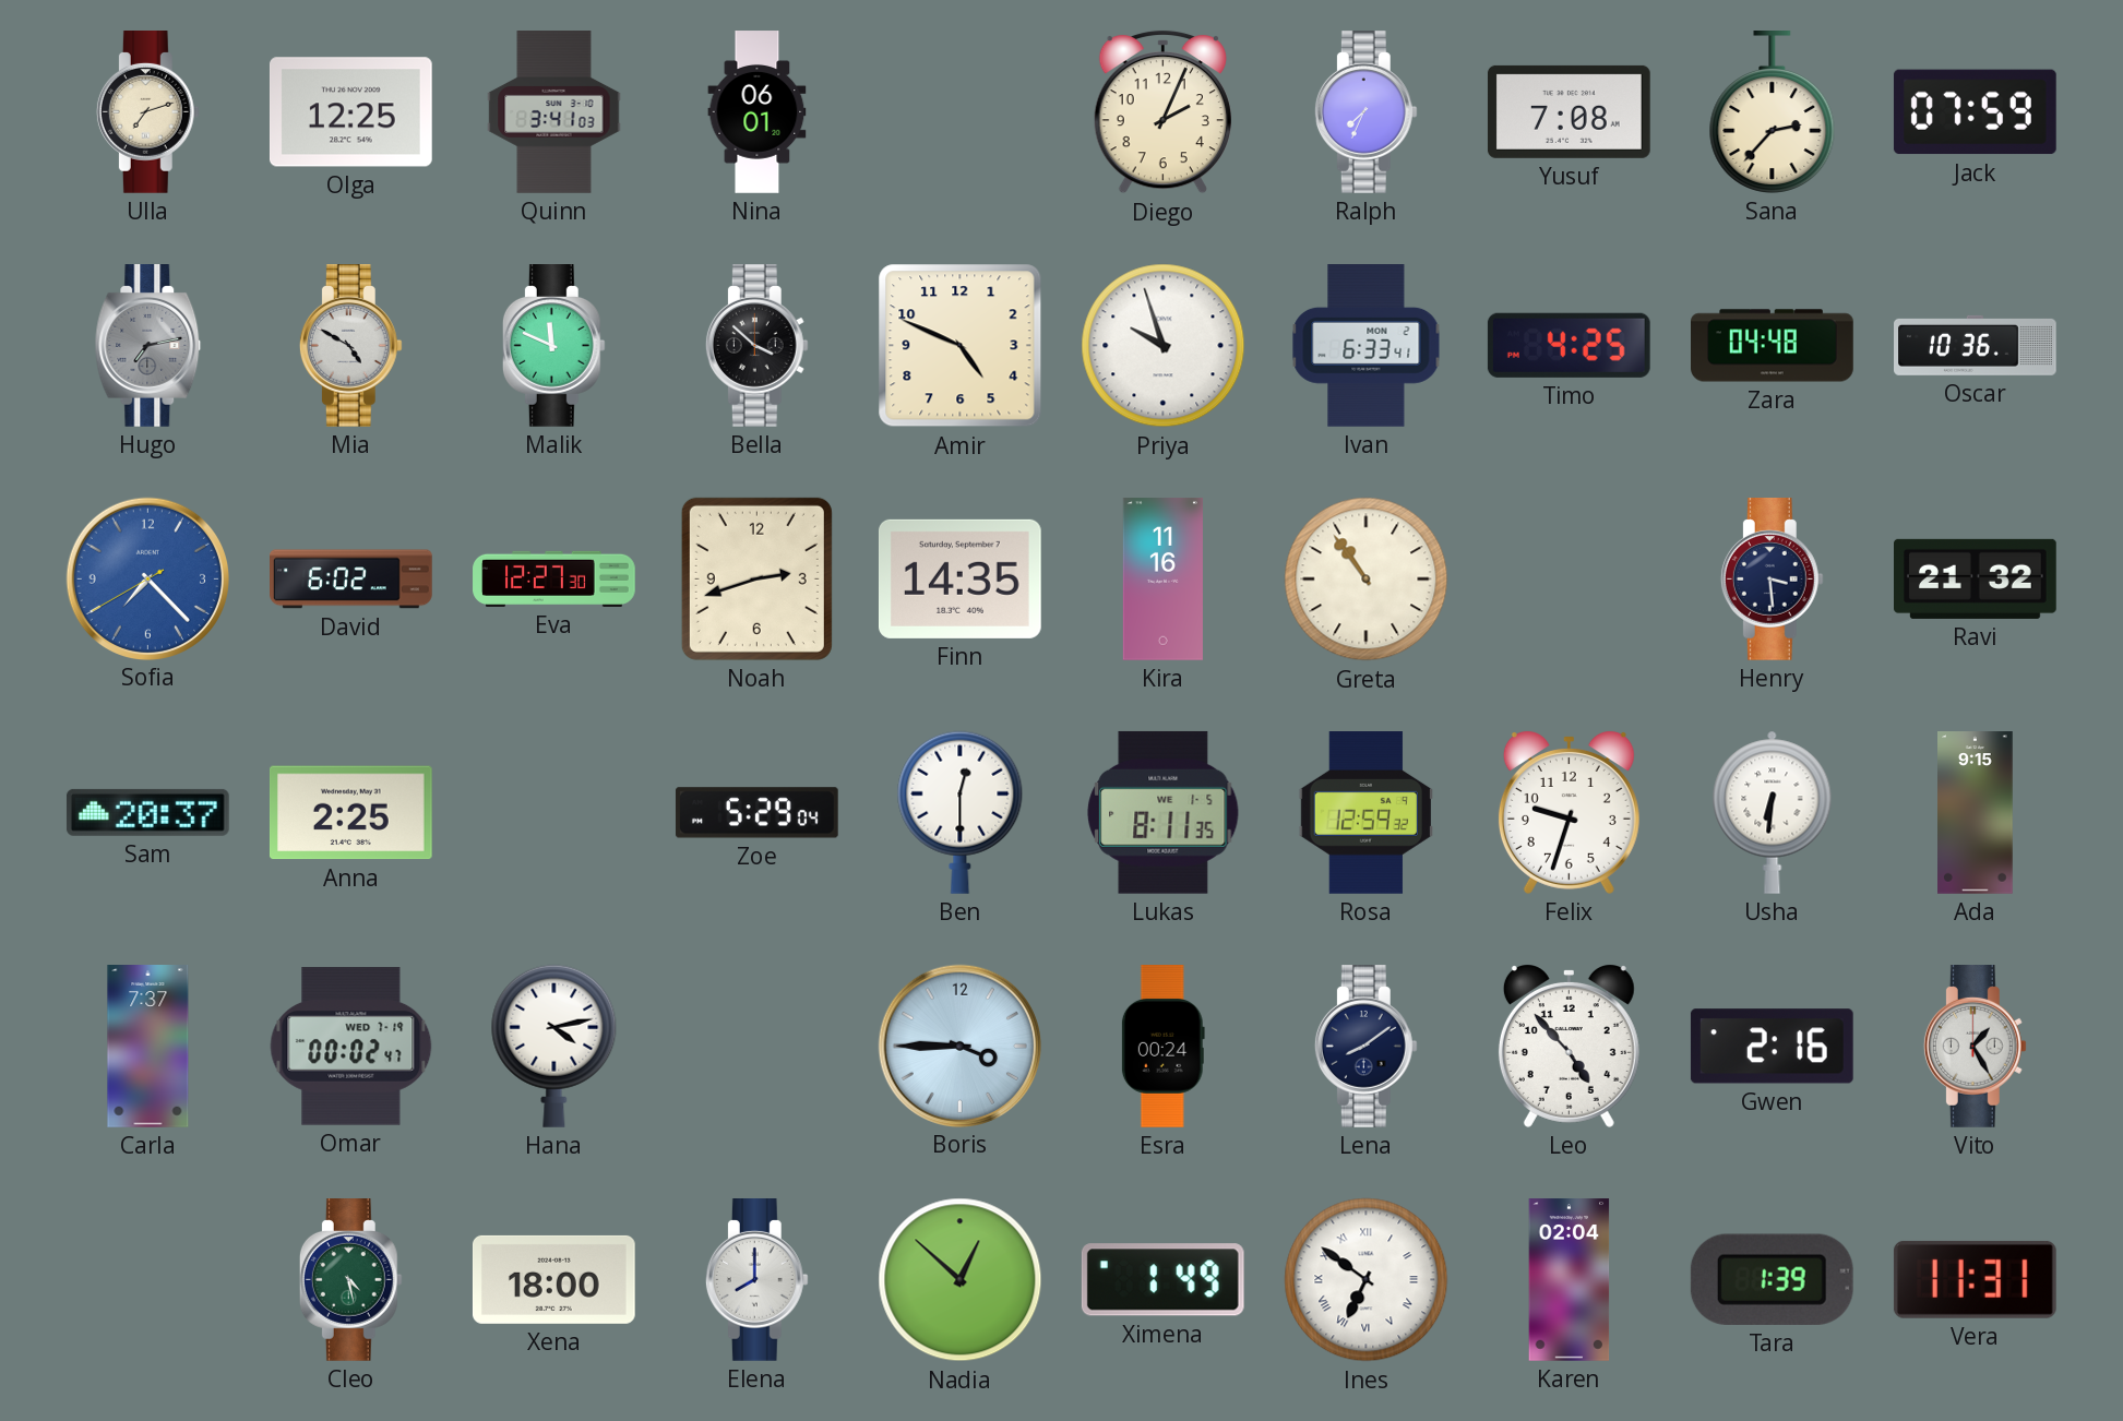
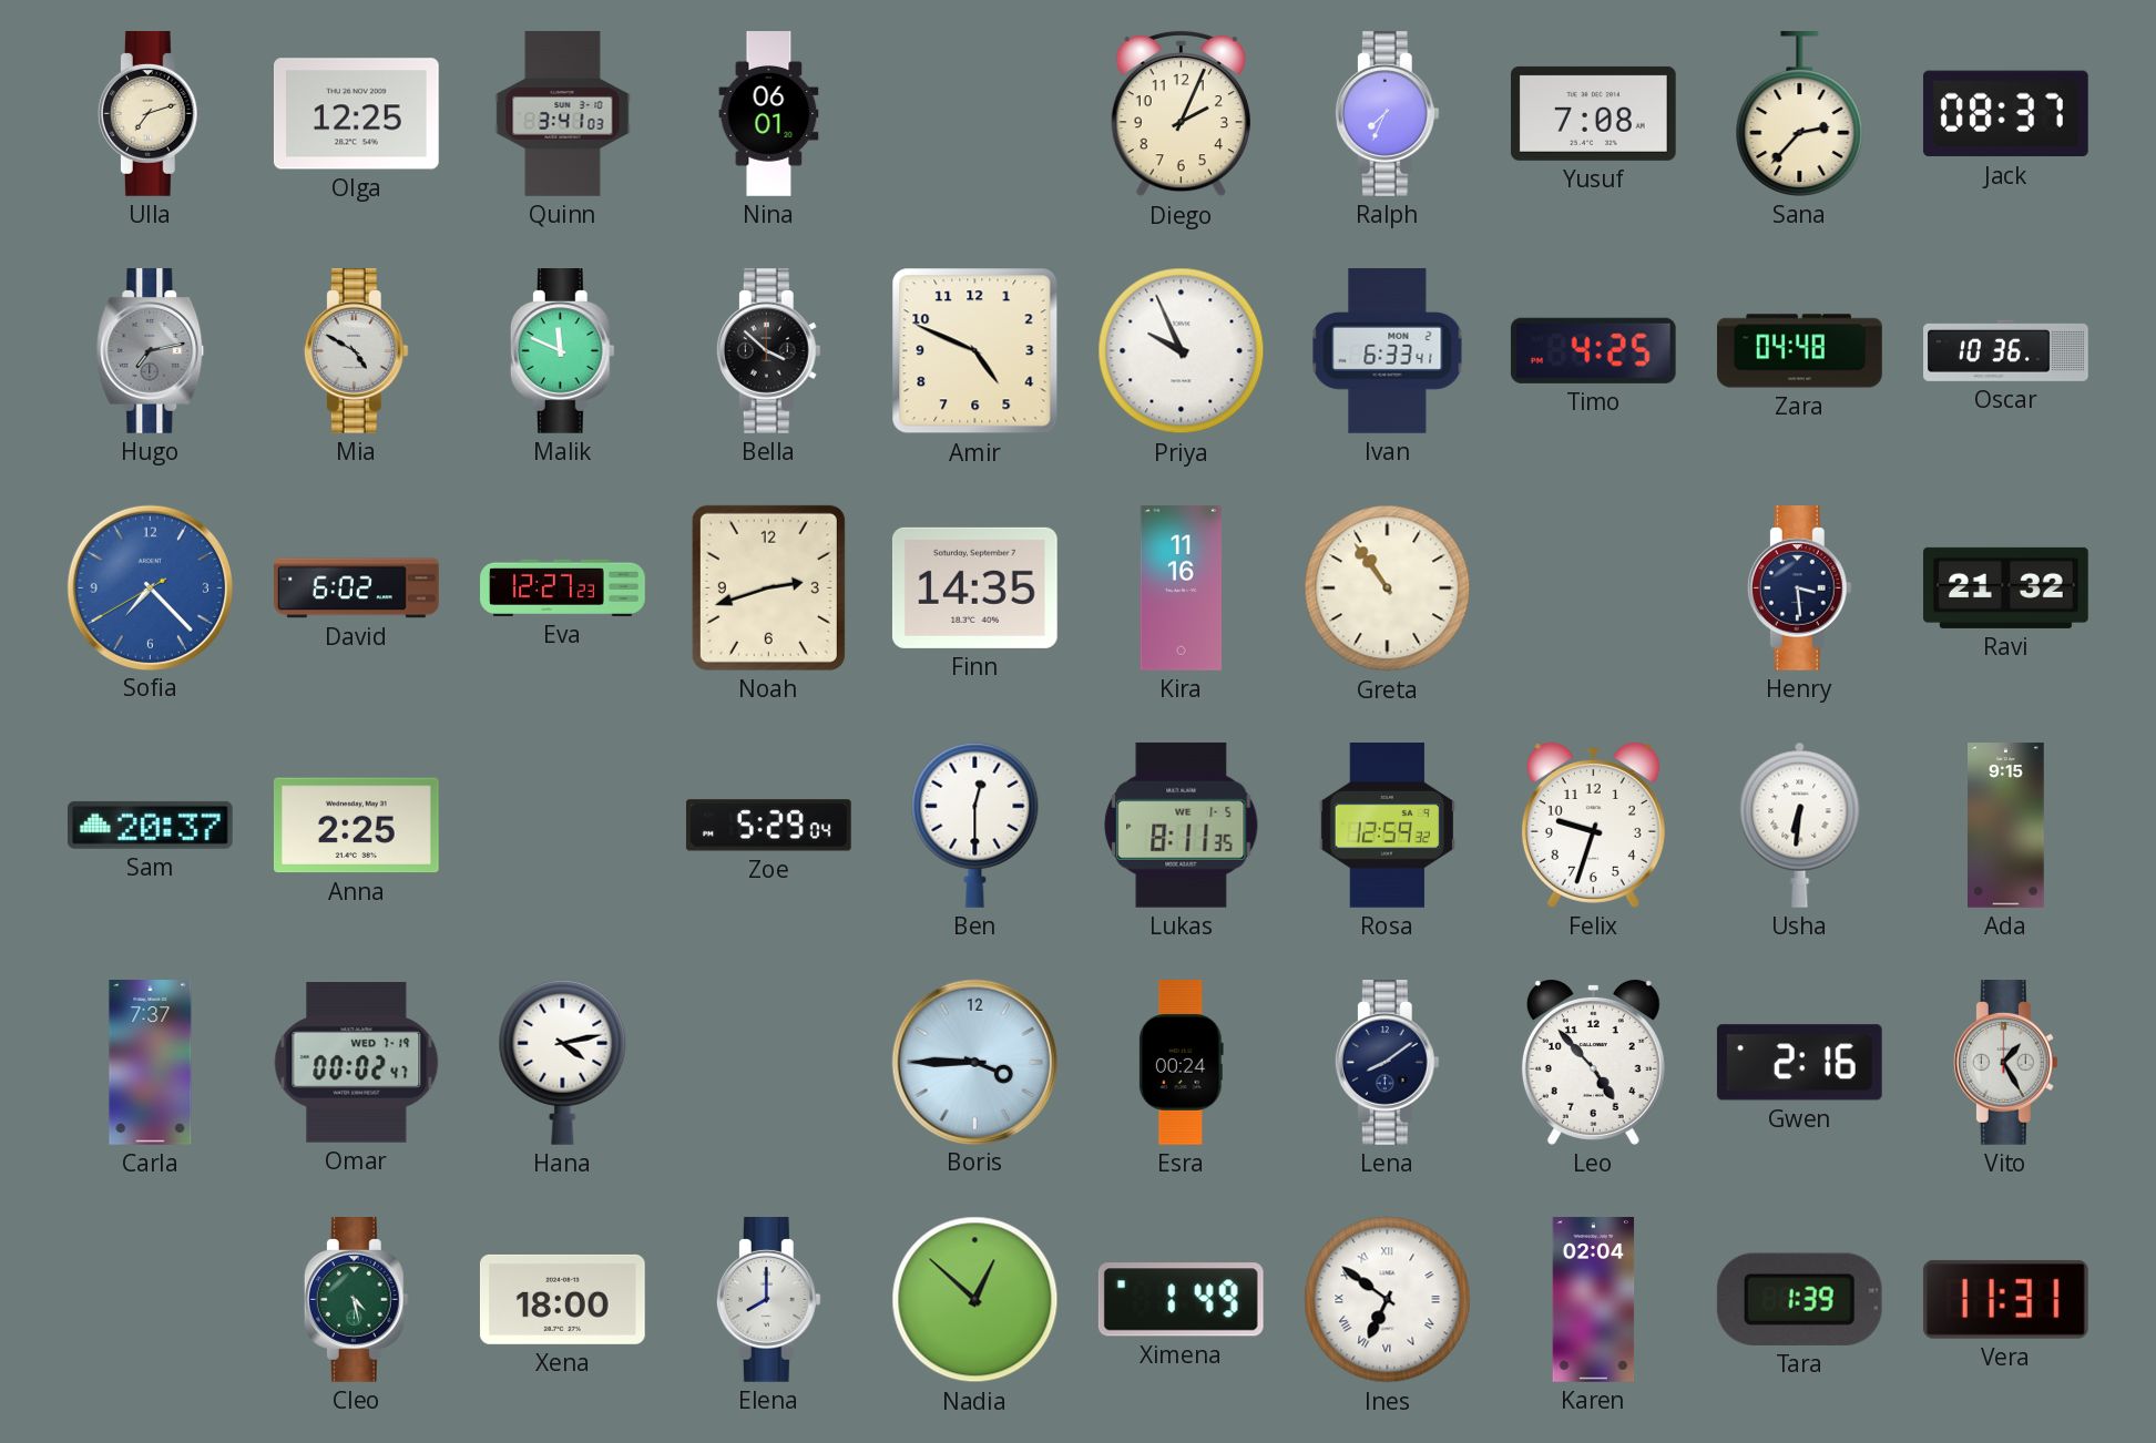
Jack: 07:59 -> 08:37
Priya: 9:57 -> 9:56
Eva: 12:27:30 -> 12:27:23
